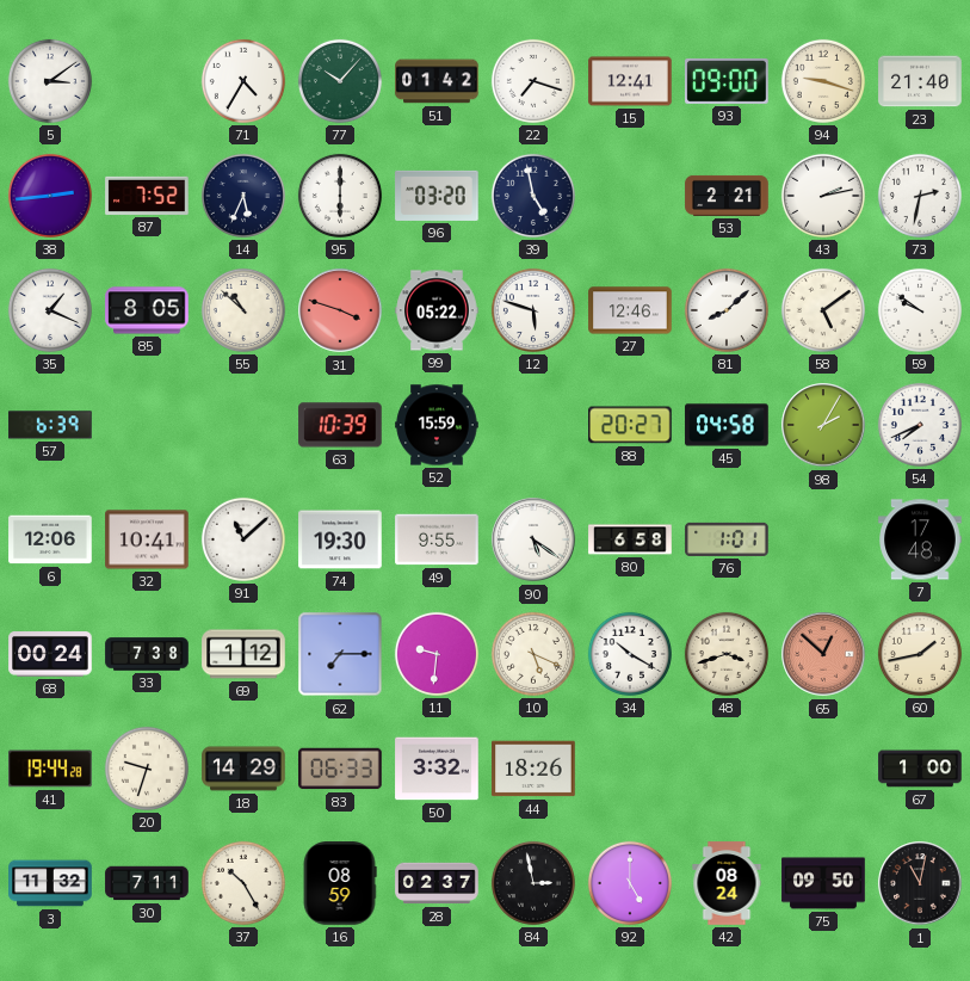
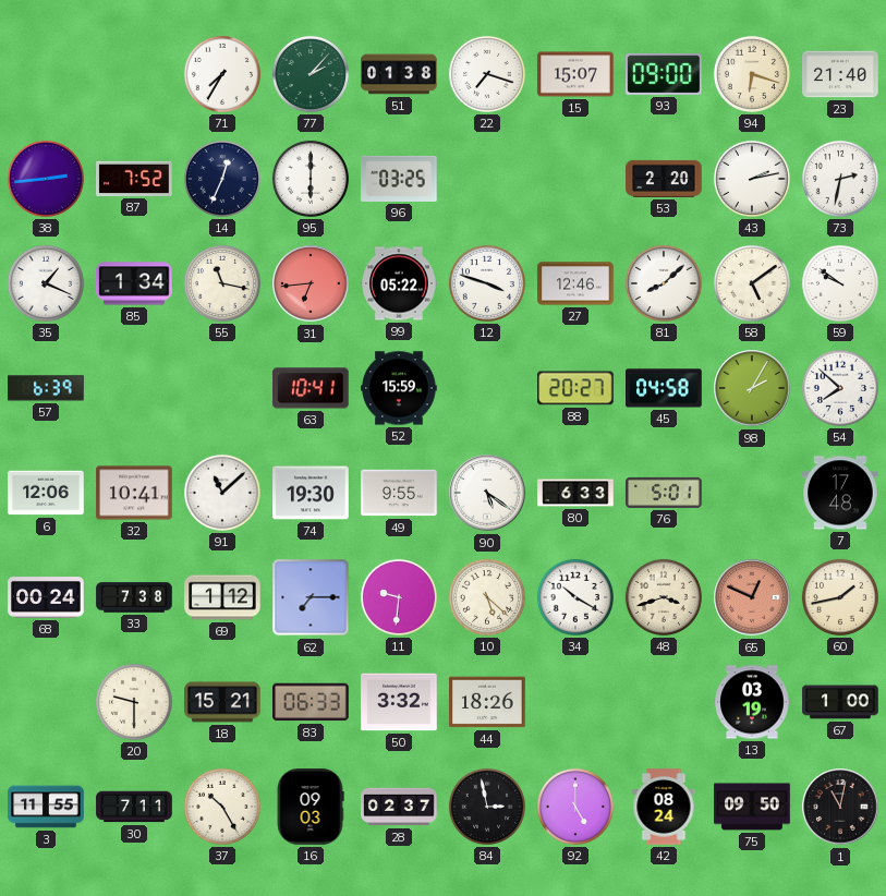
5: 3:09 -> none
71: 4:35 -> 7:35
77: 10:07 -> 2:07
51: 01:42 -> 01:38
15: 12:41 -> 15:07
94: 9:18 -> 6:18
14: 5:34 -> 12:34
96: 03:20 -> 03:25
39: 4:58 -> none
53: 2:21 -> 2:20
85: 8:05 -> 1:34
55: 10:52 -> 11:17
31: 3:48 -> 6:44
12: 5:48 -> 3:48
63: 10:39 -> 10:41
54: 7:41 -> 7:52
80: 6:58 -> 6:33
76: 1:01 -> 5:01
10: 5:19 -> 5:22
65: 12:52 -> 12:49
41: 19:44 -> none
20: 9:33 -> 9:30
18: 14:29 -> 15:21
13: none -> 03:19
3: 11:32 -> 11:55
16: 08:59 -> 09:03
